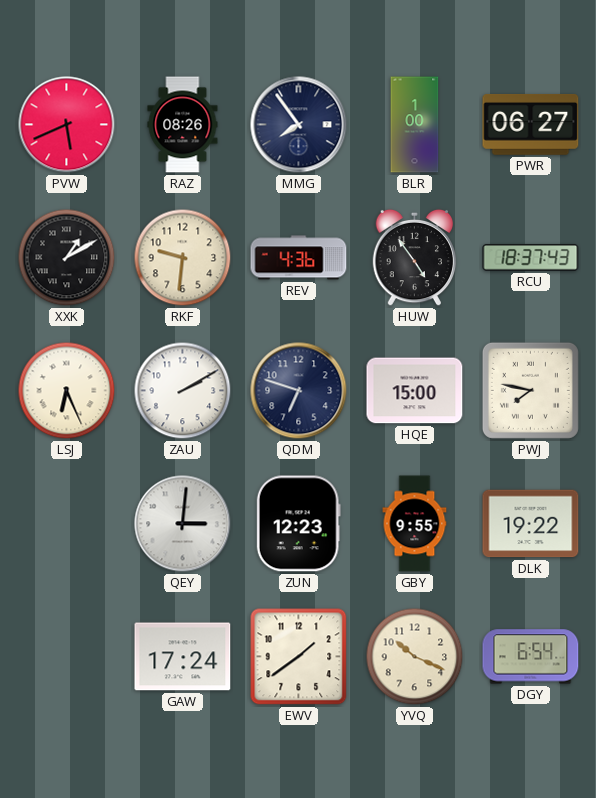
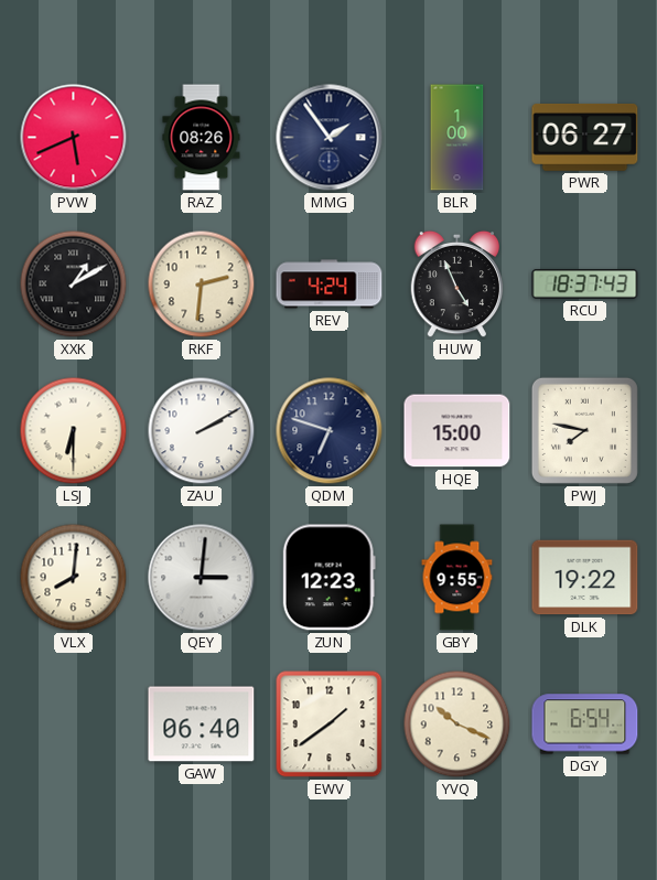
MMG: 7:54 -> 1:54
RKF: 9:31 -> 2:31
REV: 4:36 -> 4:24
HUW: 4:54 -> 4:56
LSJ: 6:26 -> 6:30
VLX: none -> 8:01
GAW: 17:24 -> 06:40
